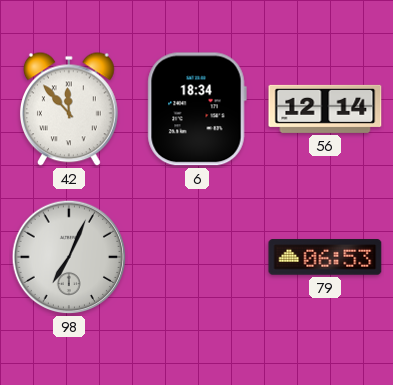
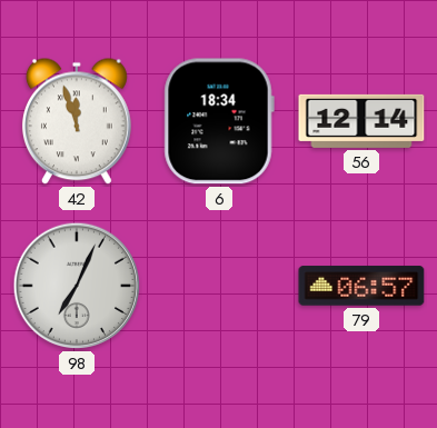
42: 11:53 -> 11:57
79: 06:53 -> 06:57
